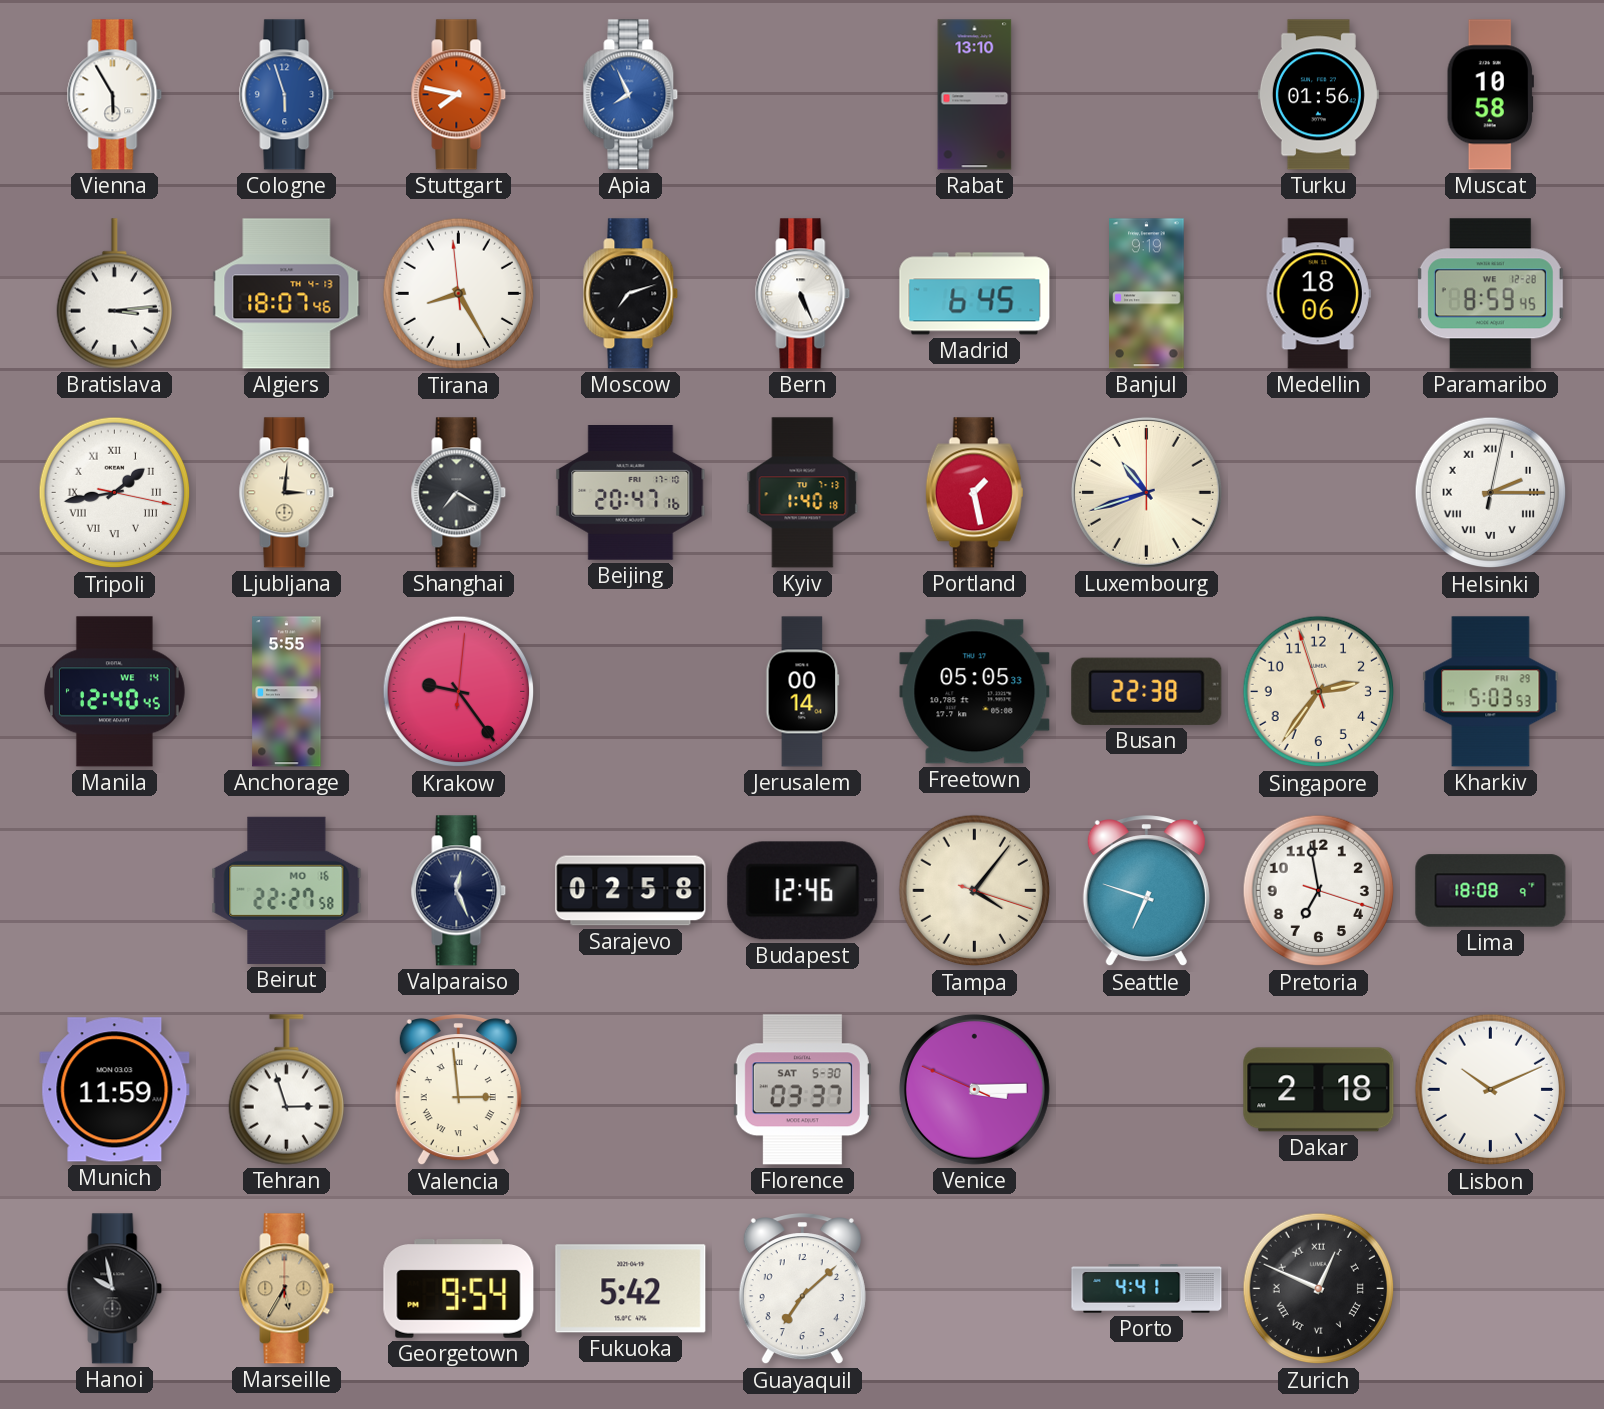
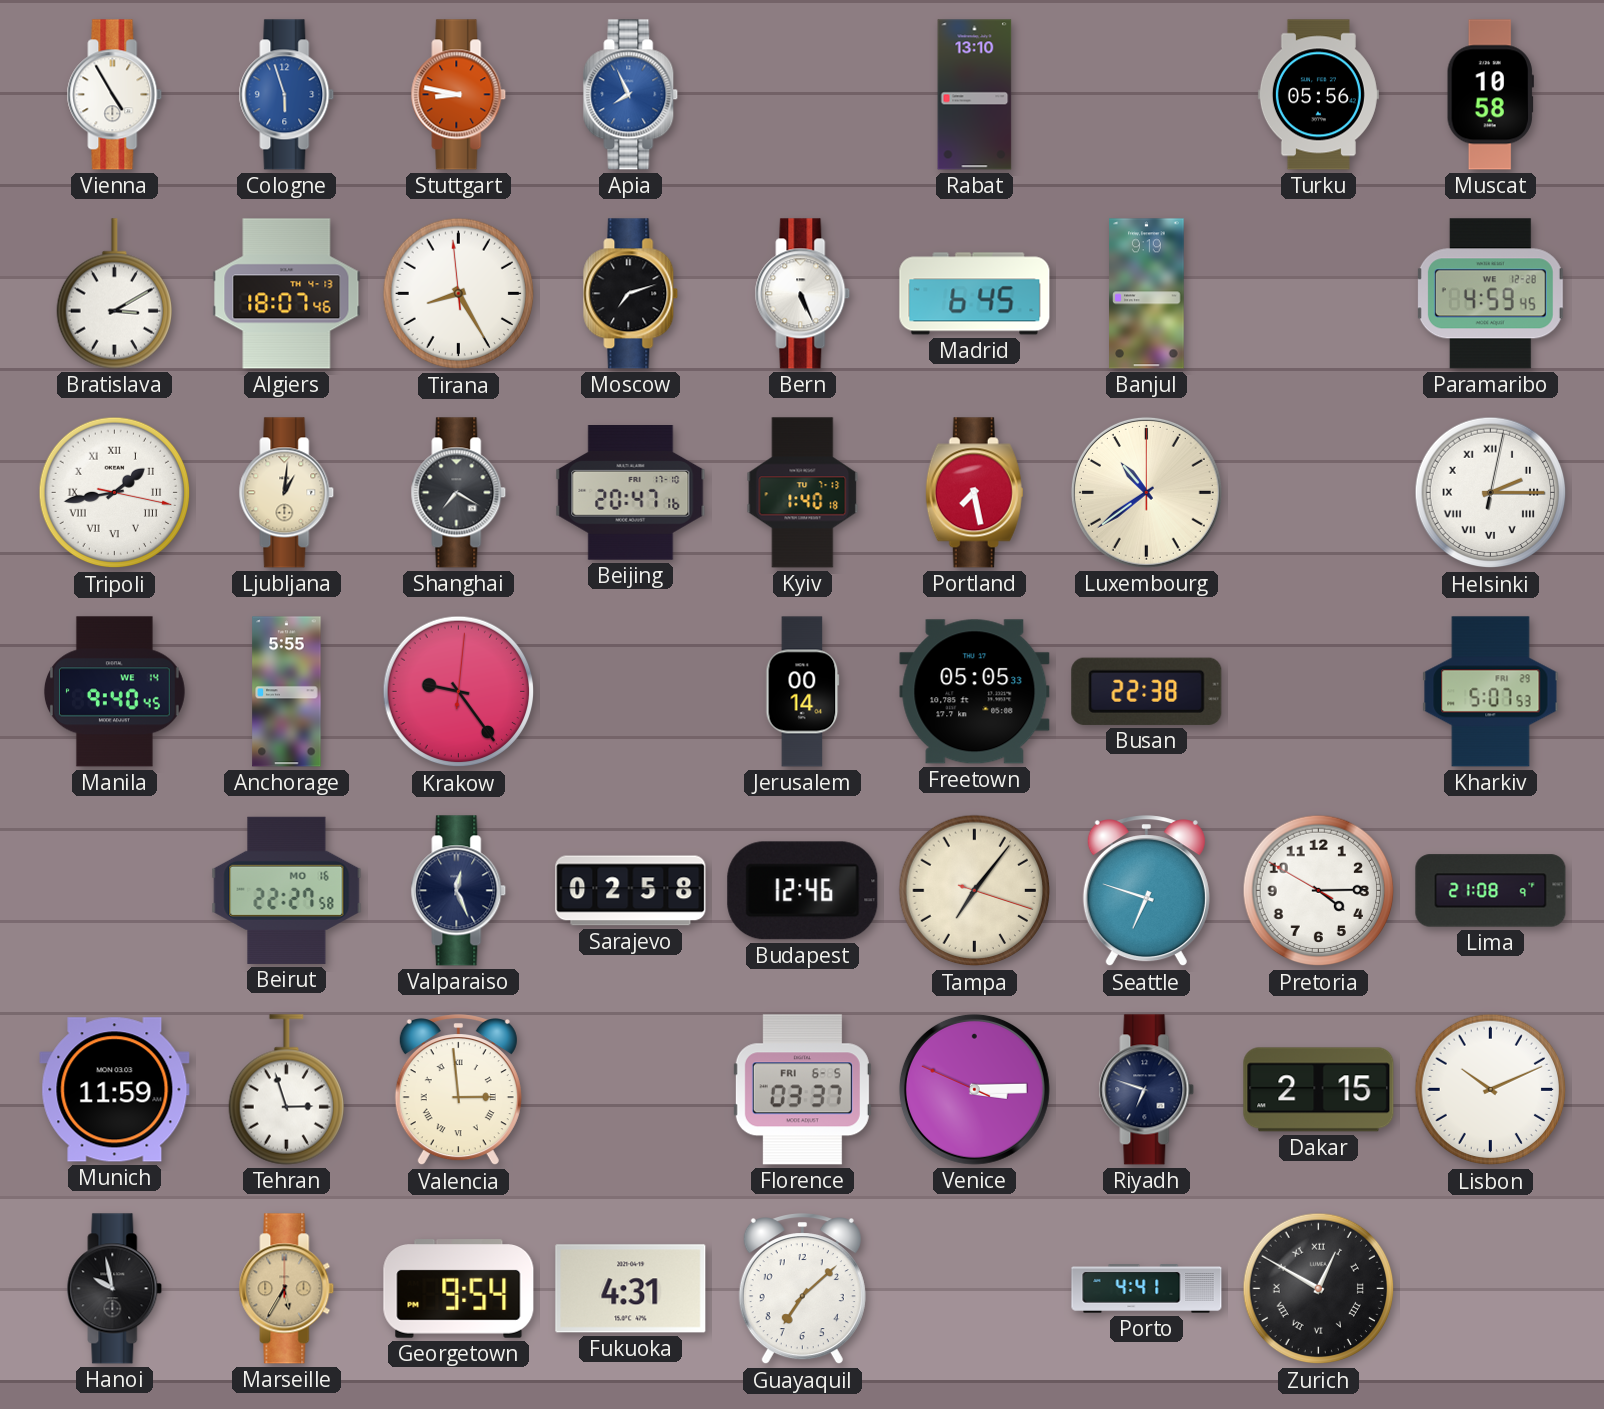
Vienna: 5:55 -> 4:55
Stuttgart: 7:47 -> 8:47
Turku: 01:56 -> 05:56
Bratislava: 3:14 -> 3:10
Medellin: 18:06 -> none
Paramaribo: 8:59 -> 4:59
Ljubljana: 3:01 -> 1:01
Portland: 1:28 -> 7:28
Luxembourg: 10:42 -> 10:39
Manila: 12:40 -> 9:40
Singapore: 2:35 -> none
Kharkiv: 5:03 -> 5:07
Tampa: 4:06 -> 7:06
Pretoria: 6:58 -> 4:14
Lima: 18:08 -> 21:08
Florence date: SAT 5-30 -> FRI 6-5
Riyadh: none -> 6:48
Dakar: 2:18 -> 2:15
Fukuoka: 5:42 -> 4:31
Zurich: 12:49 -> 12:50
